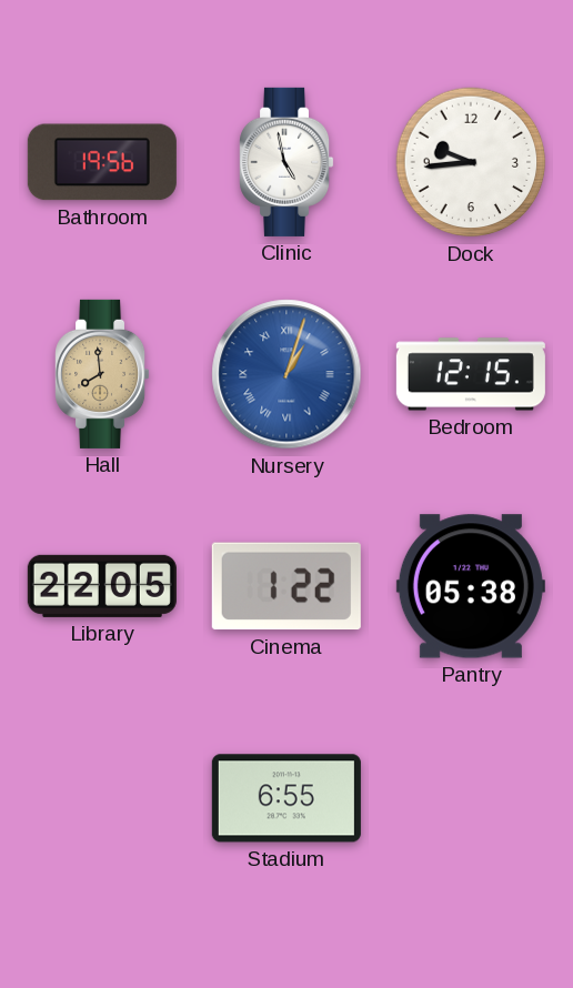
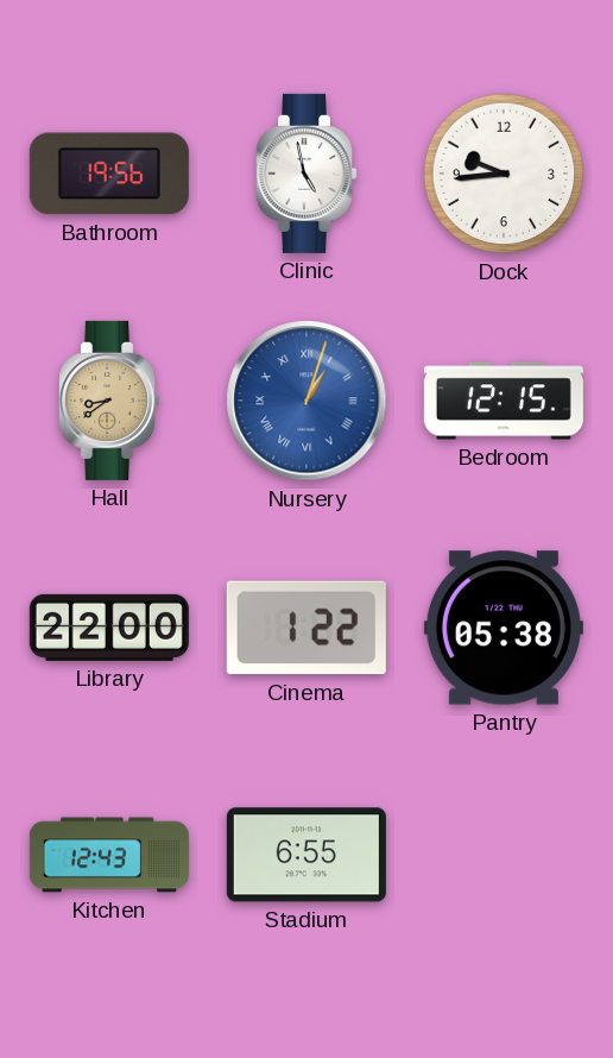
Hall: 7:59 -> 8:39
Library: 22:05 -> 22:00
Kitchen: none -> 12:43
